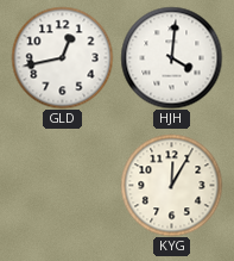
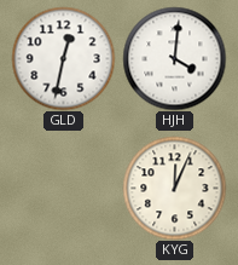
GLD: 12:43 -> 12:32
KYG: 12:05 -> 12:04
